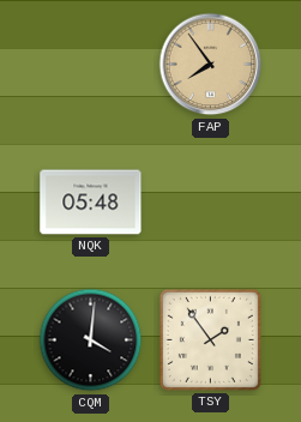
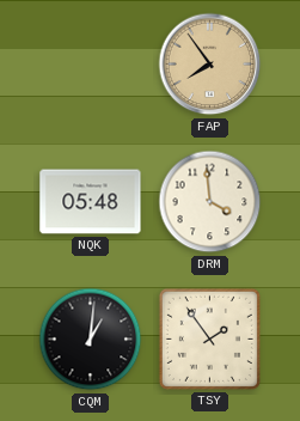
DRM: none -> 3:59
CQM: 4:01 -> 1:01
